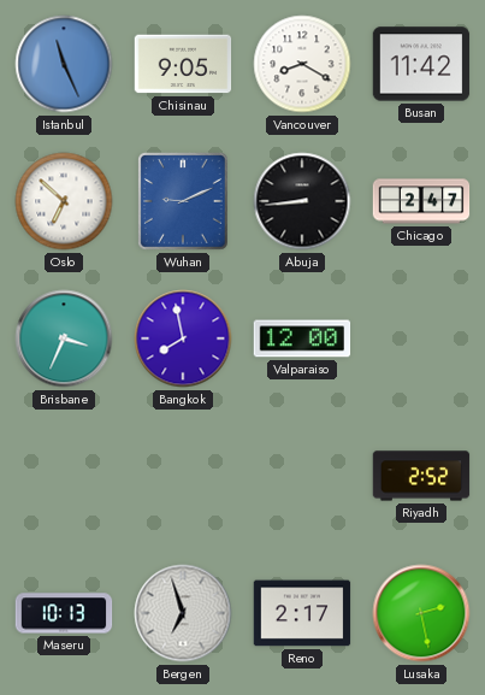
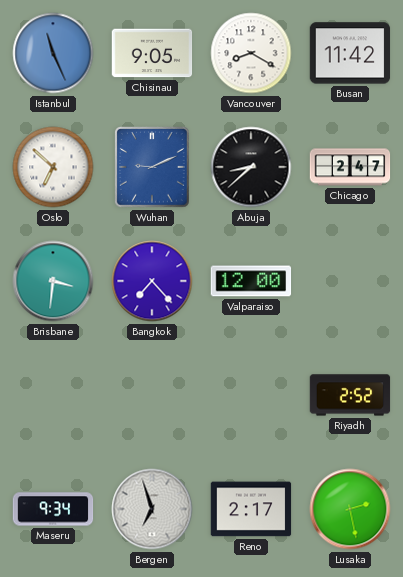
Abuja: 8:44 -> 8:38
Brisbane: 3:34 -> 3:31
Bangkok: 7:58 -> 7:23
Maseru: 10:13 -> 9:34
